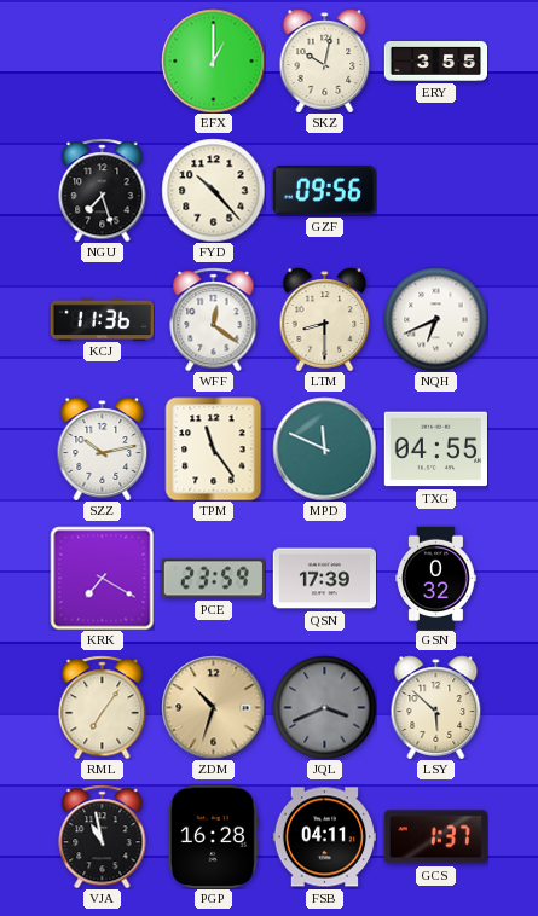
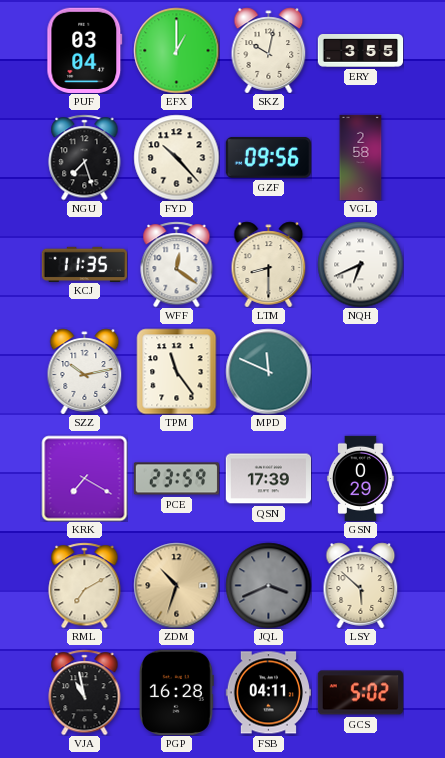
PUF: none -> 03:04
VGL: none -> 2:58
KCJ: 11:36 -> 11:35
TXG: 04:55 -> none
GSN: 0:32 -> 0:29
RML: 7:06 -> 7:10
GCS: 1:37 -> 5:02
